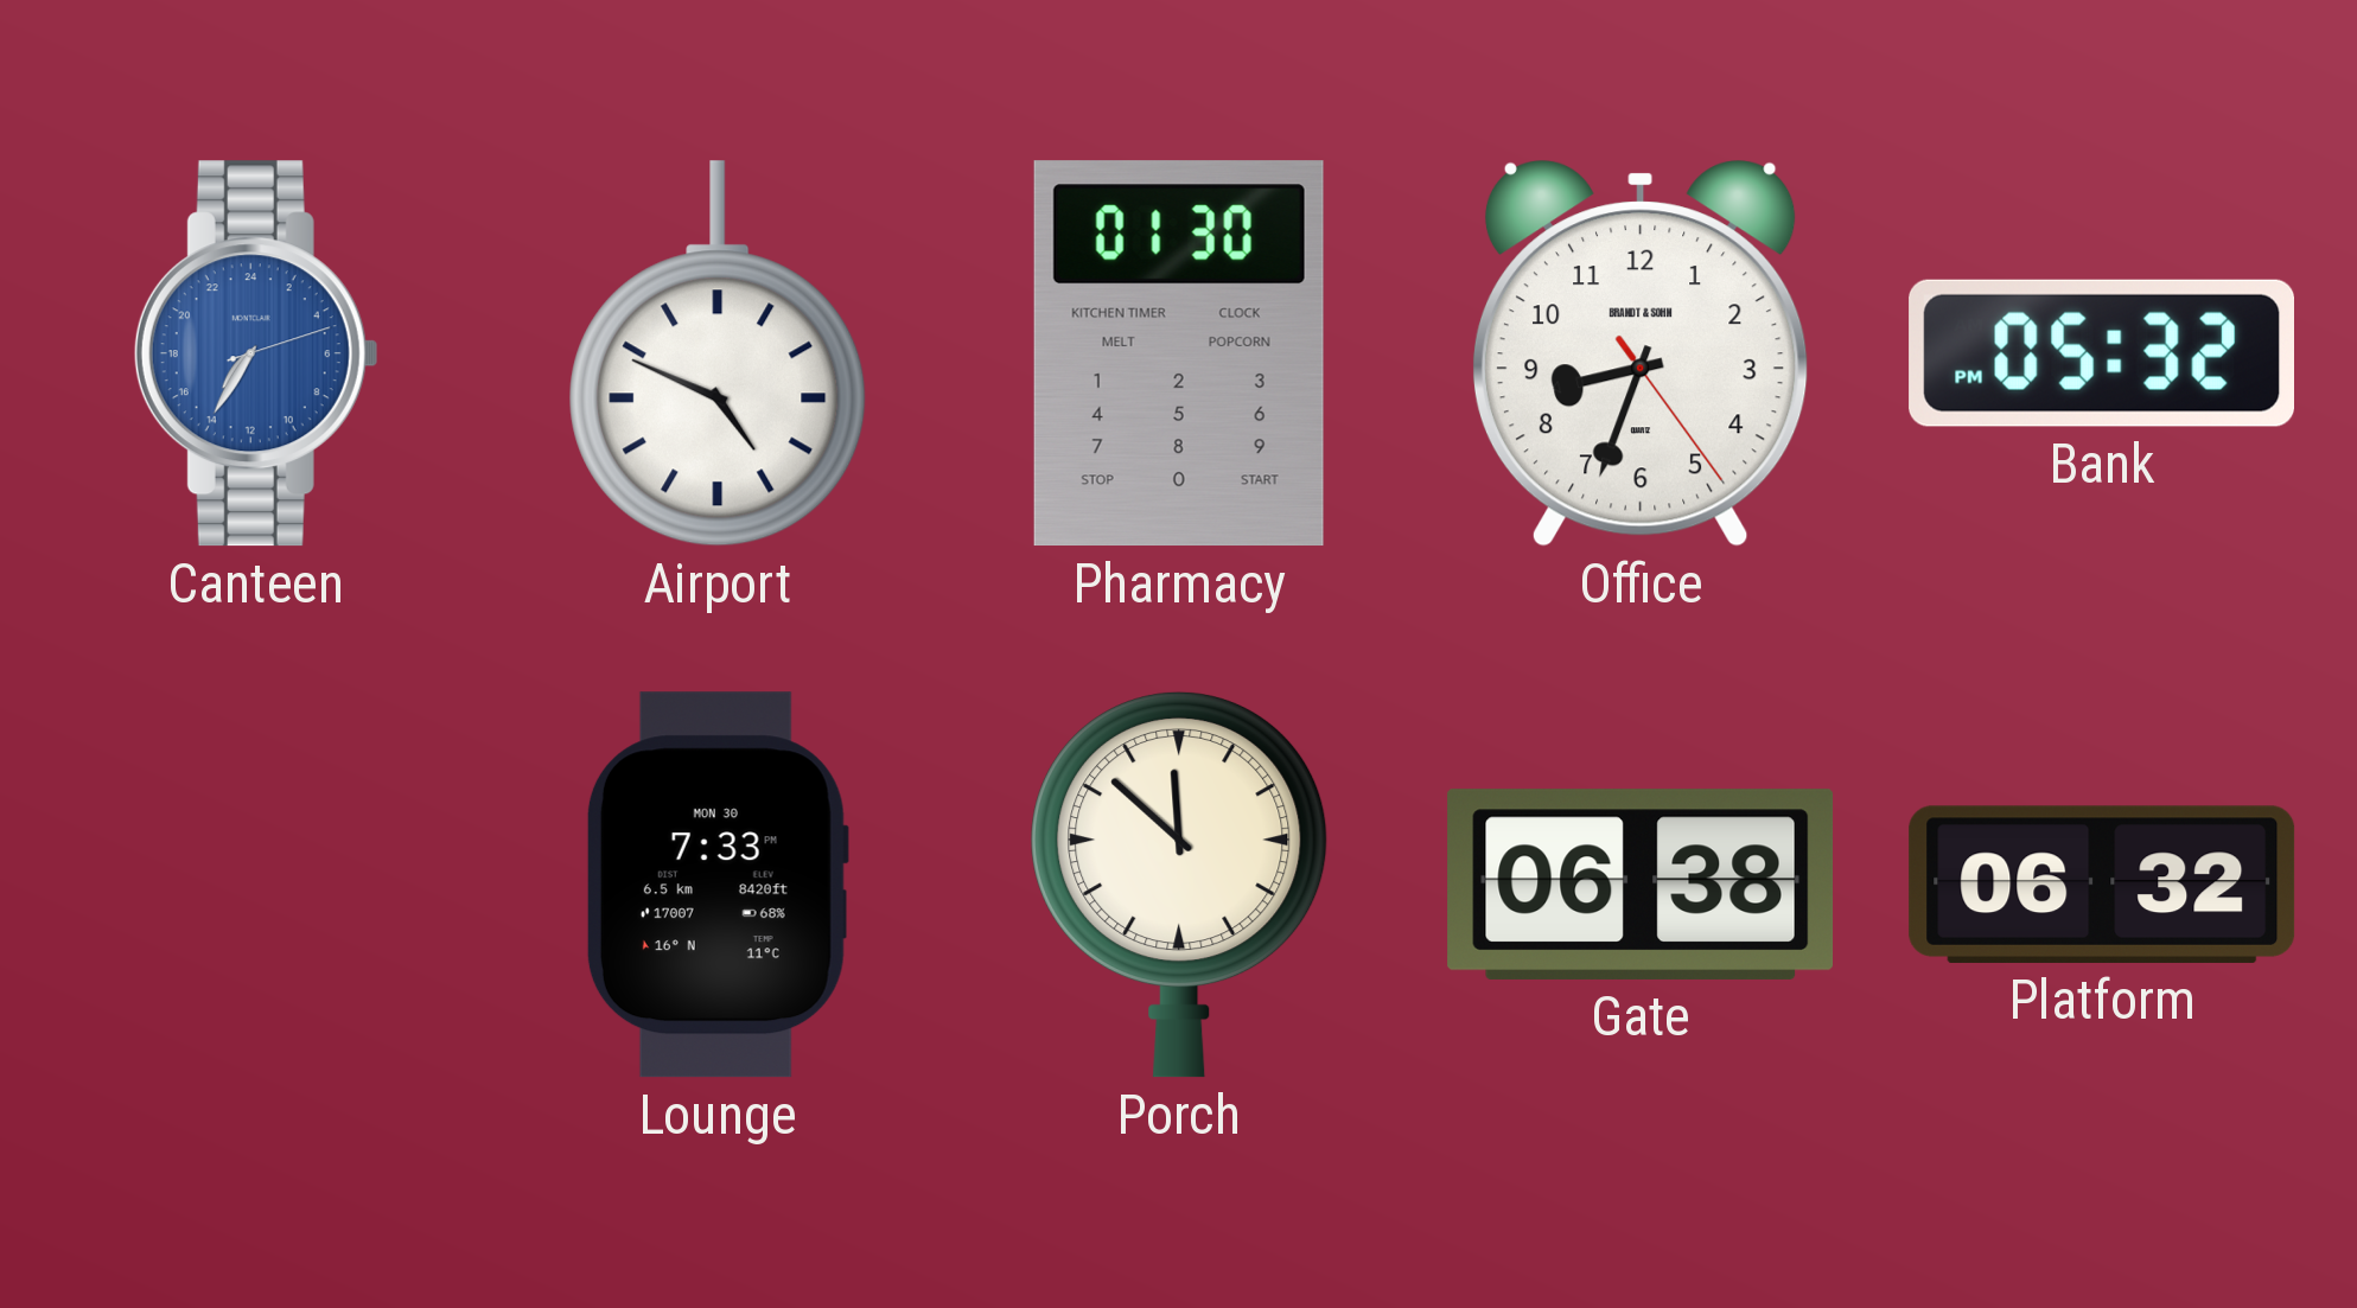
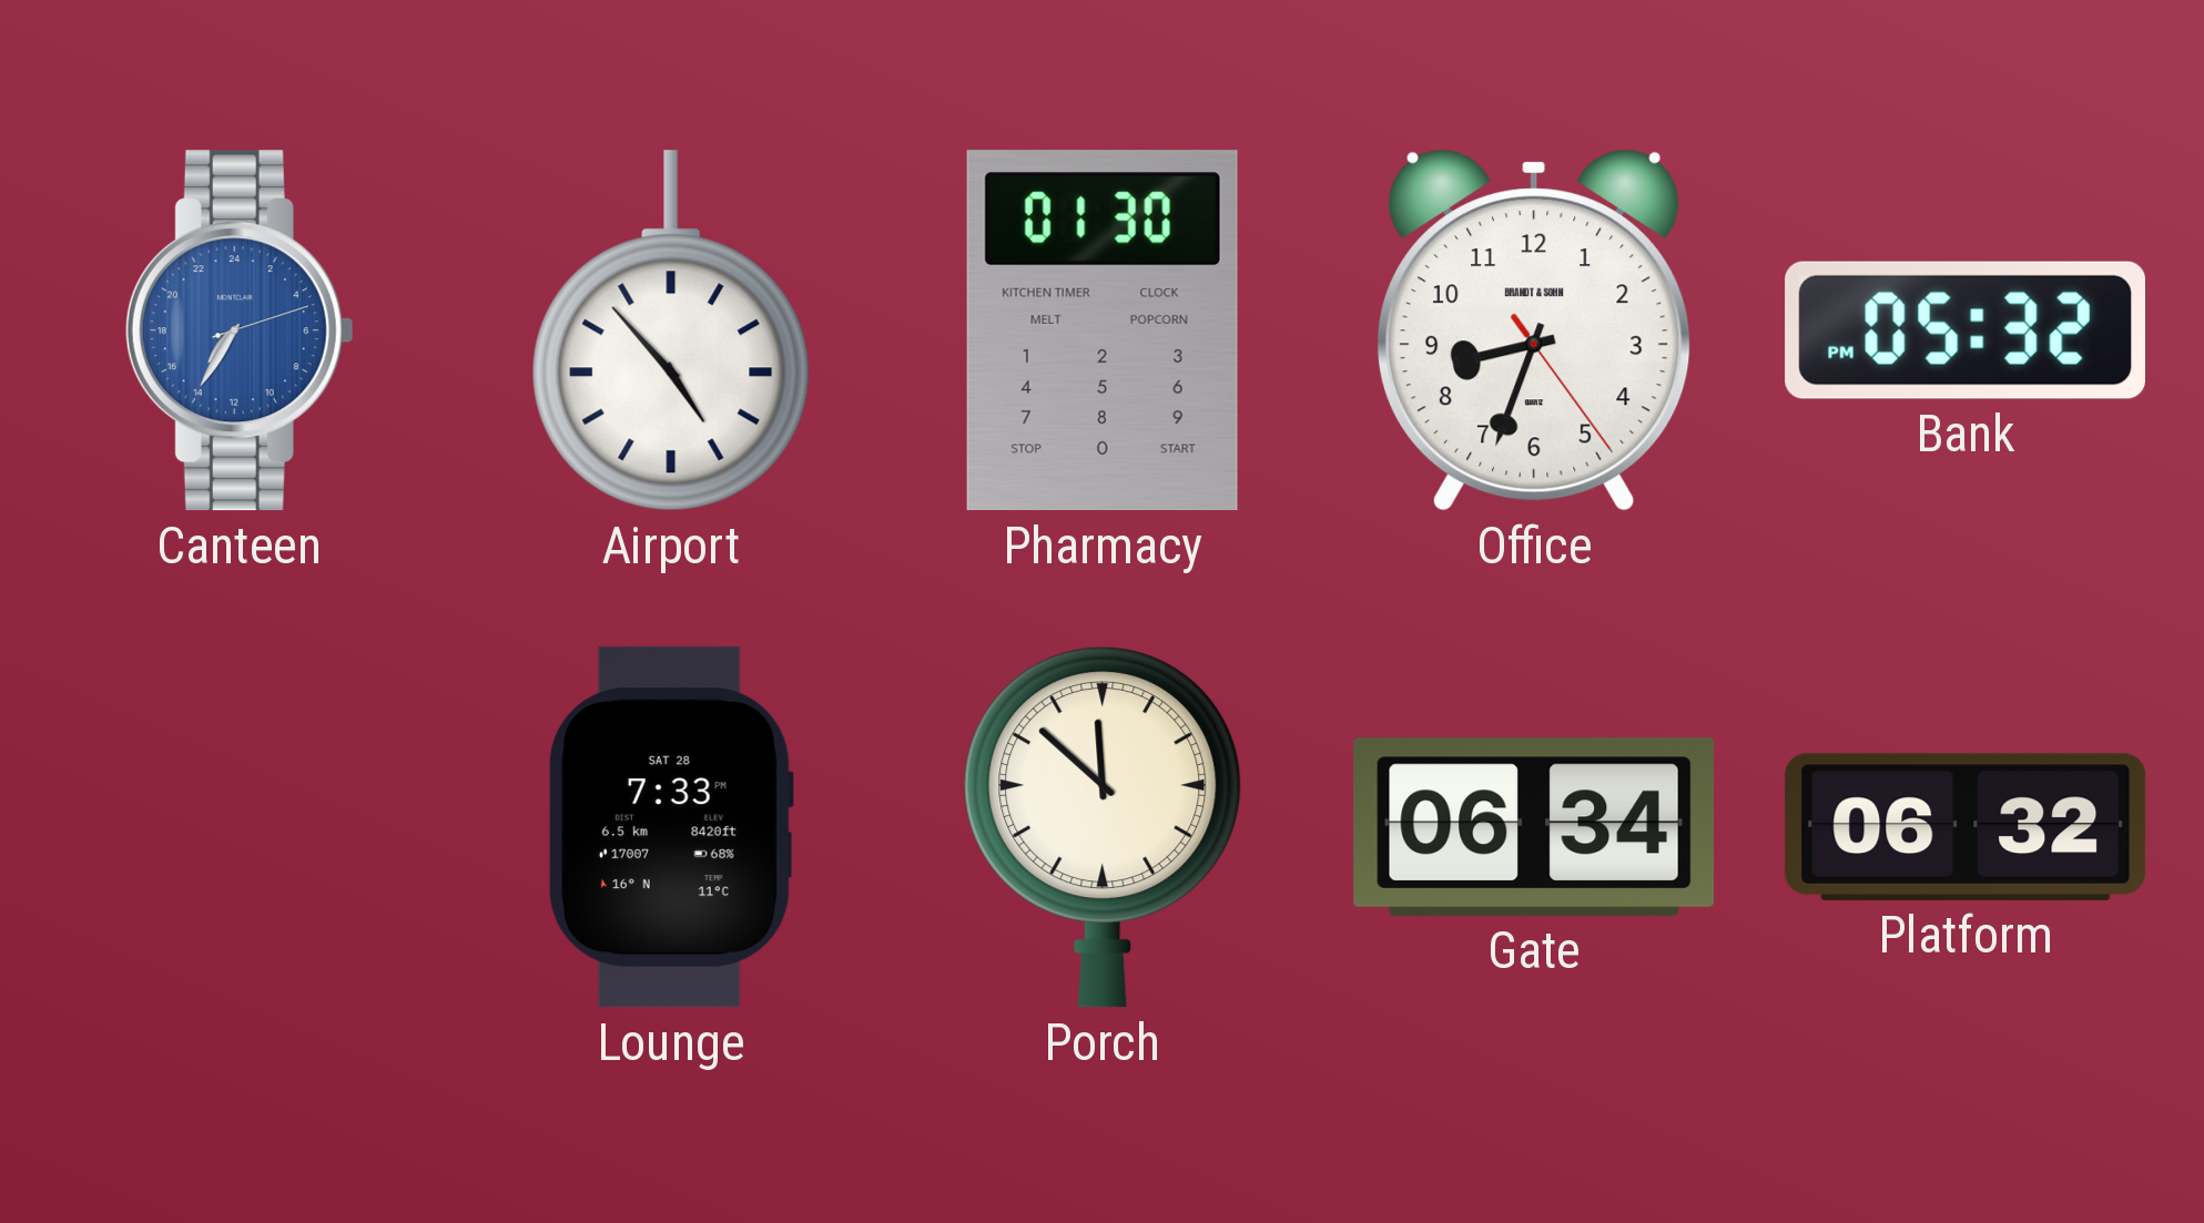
Airport: 4:49 -> 4:53
Lounge date: MON 30 -> SAT 28
Gate: 06:38 -> 06:34
